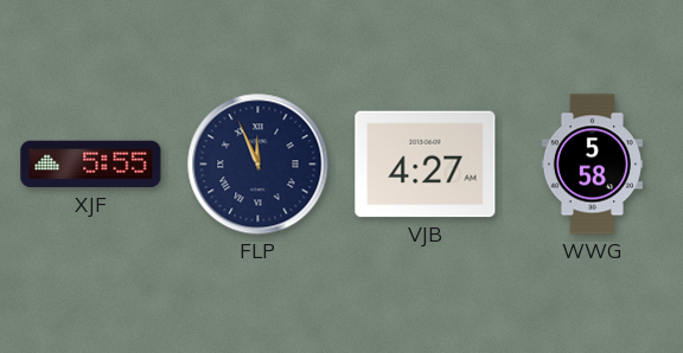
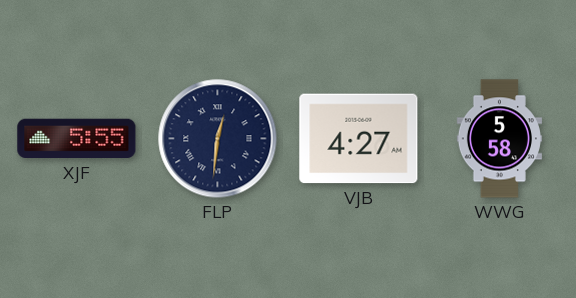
FLP: 11:56 -> 12:31
